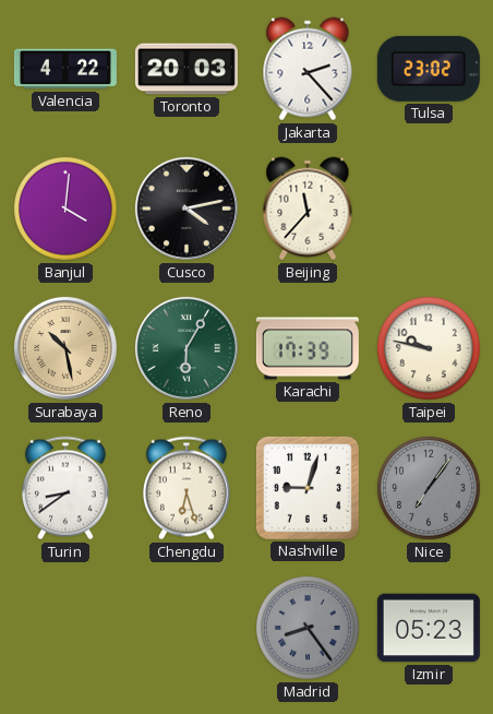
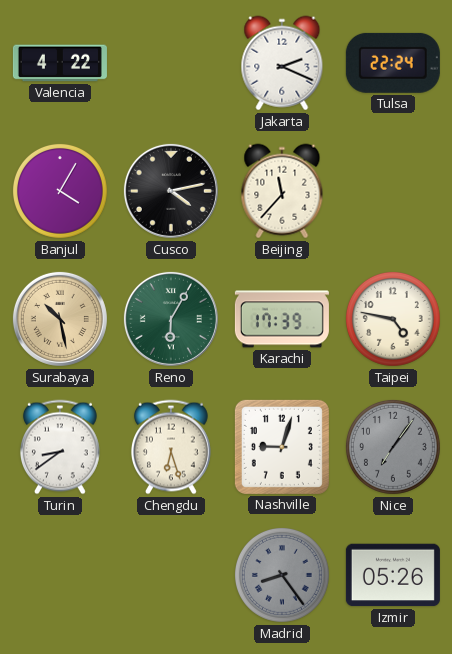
Toronto: 20:03 -> none
Jakarta: 2:23 -> 2:19
Tulsa: 23:02 -> 22:24
Banjul: 4:01 -> 4:05
Taipei: 9:47 -> 4:47
Izmir: 05:23 -> 05:26
